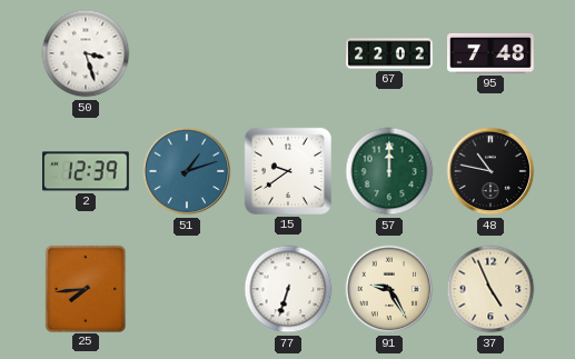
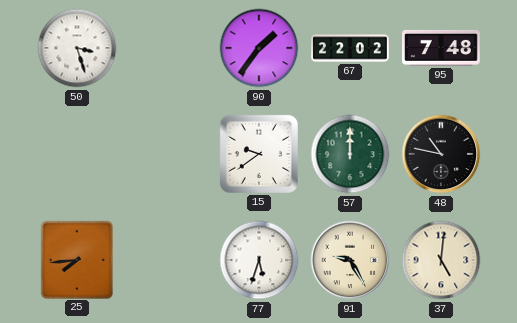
90: none -> 1:36
2: 12:39 -> none
51: 1:12 -> none
77: 6:33 -> 5:33
37: 4:56 -> 5:01
